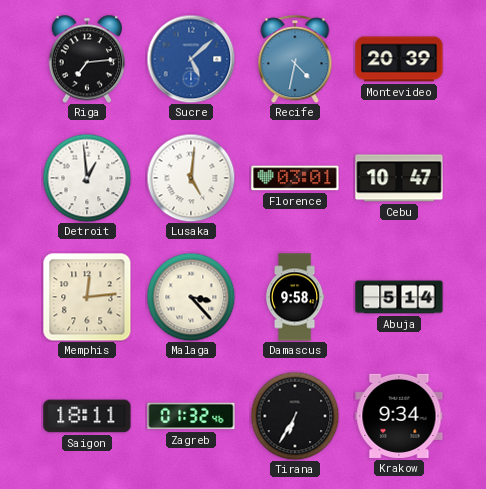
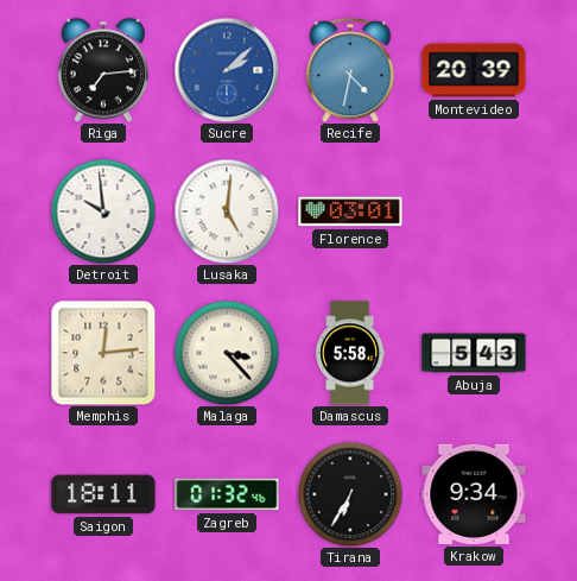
Sucre: 5:08 -> 2:08
Detroit: 12:59 -> 9:59
Cebu: 10:47 -> none
Damascus: 9:58 -> 5:58
Abuja: 5:14 -> 5:43
